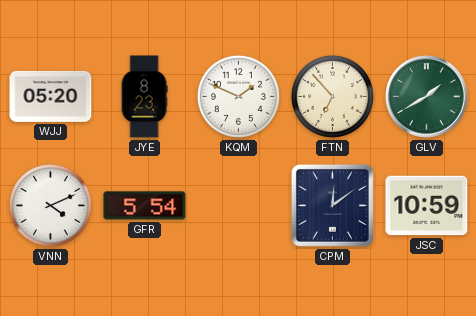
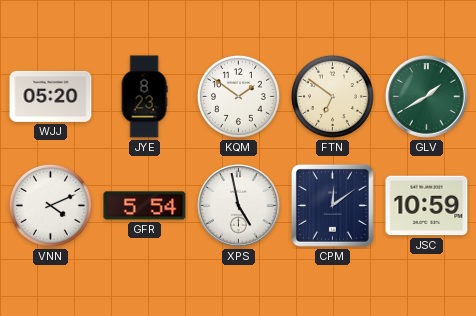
KQM: 1:49 -> 1:51
FTN: 6:53 -> 6:51
XPS: none -> 4:58
